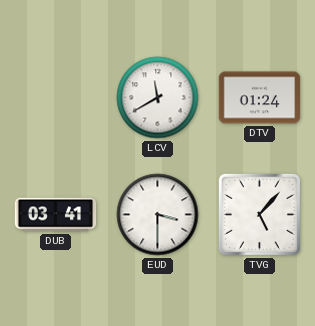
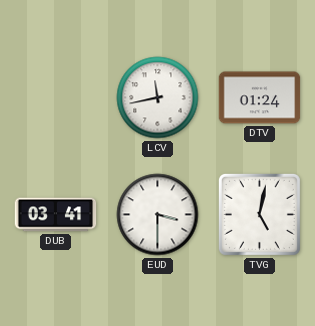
LCV: 11:40 -> 11:43
TVG: 5:07 -> 5:02
